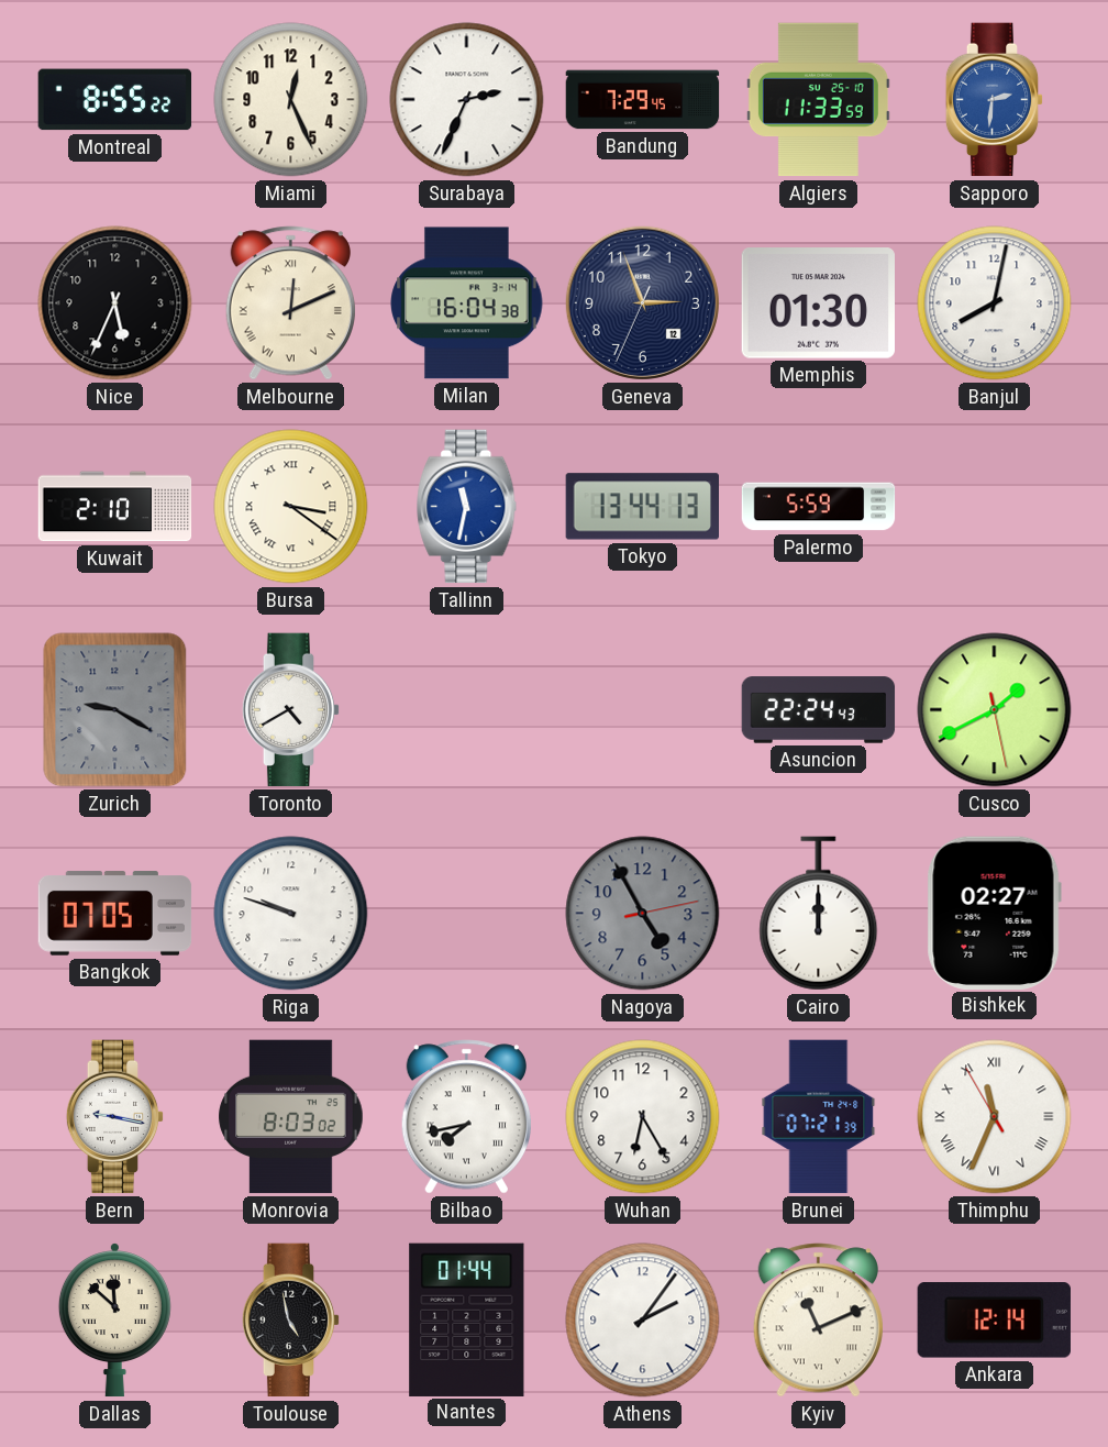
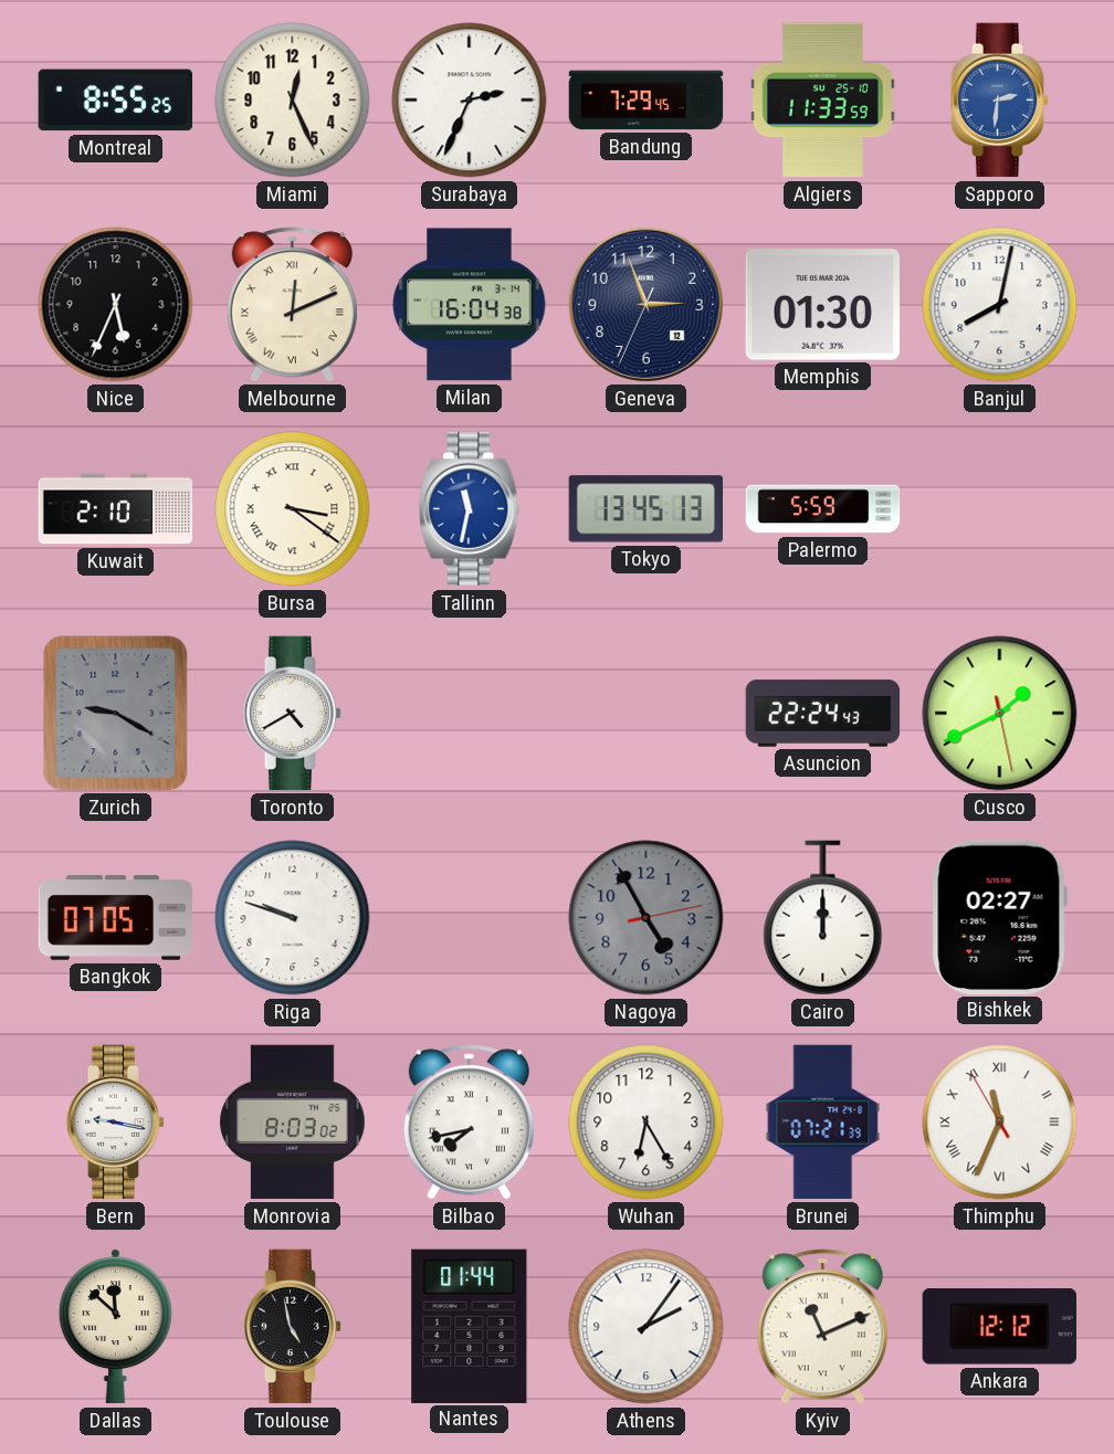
Montreal: 8:55:22 -> 8:55:25
Tokyo: 13:44 -> 13:45
Ankara: 12:14 -> 12:12
